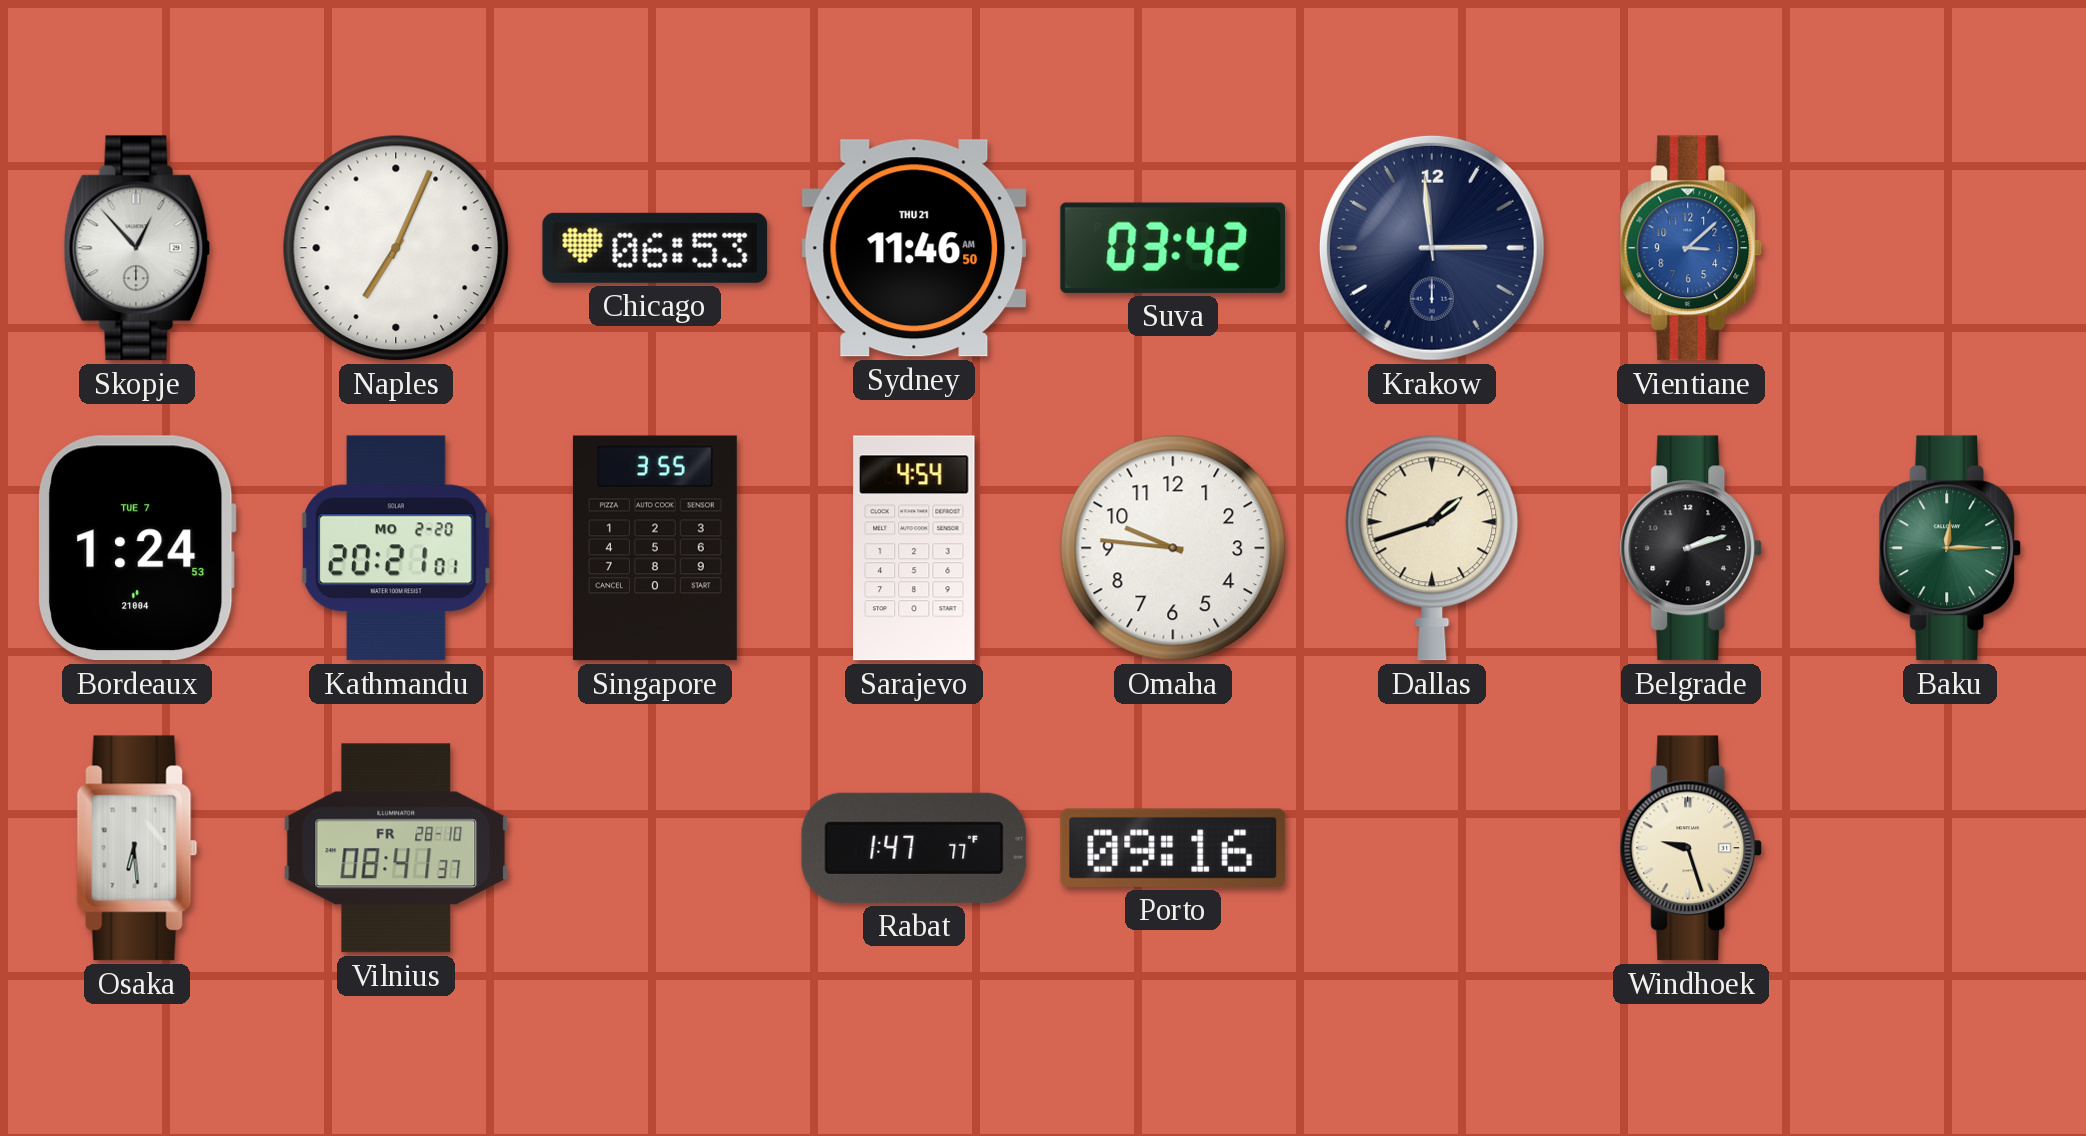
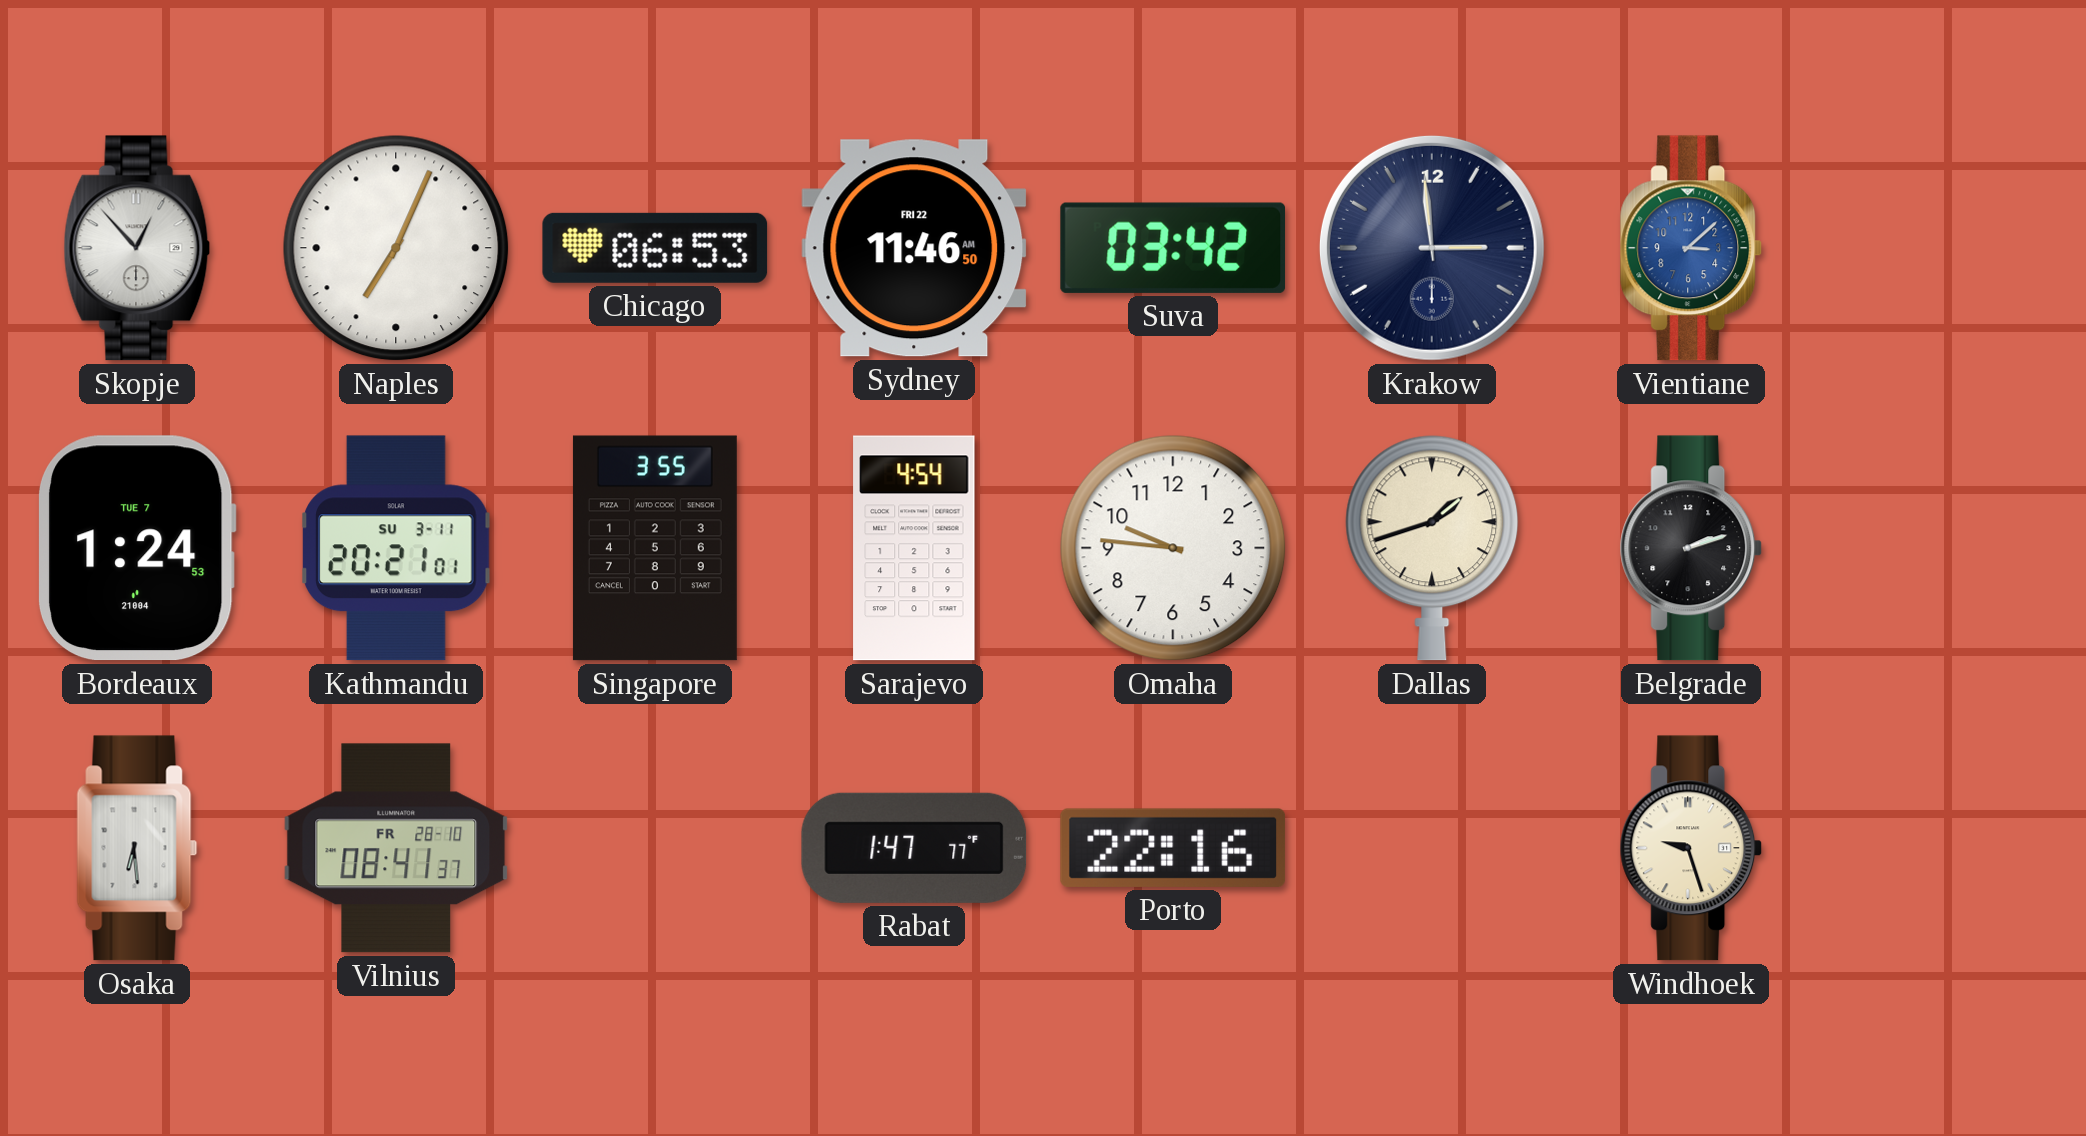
Sydney date: THU 21 -> FRI 22
Kathmandu date: MO 2-20 -> SU 3-11
Baku: 12:15 -> none
Porto: 09:16 -> 22:16
